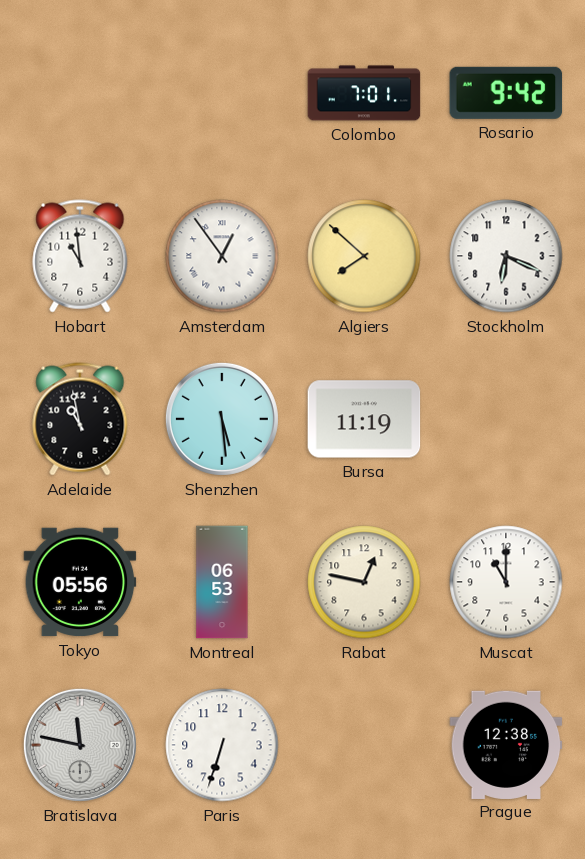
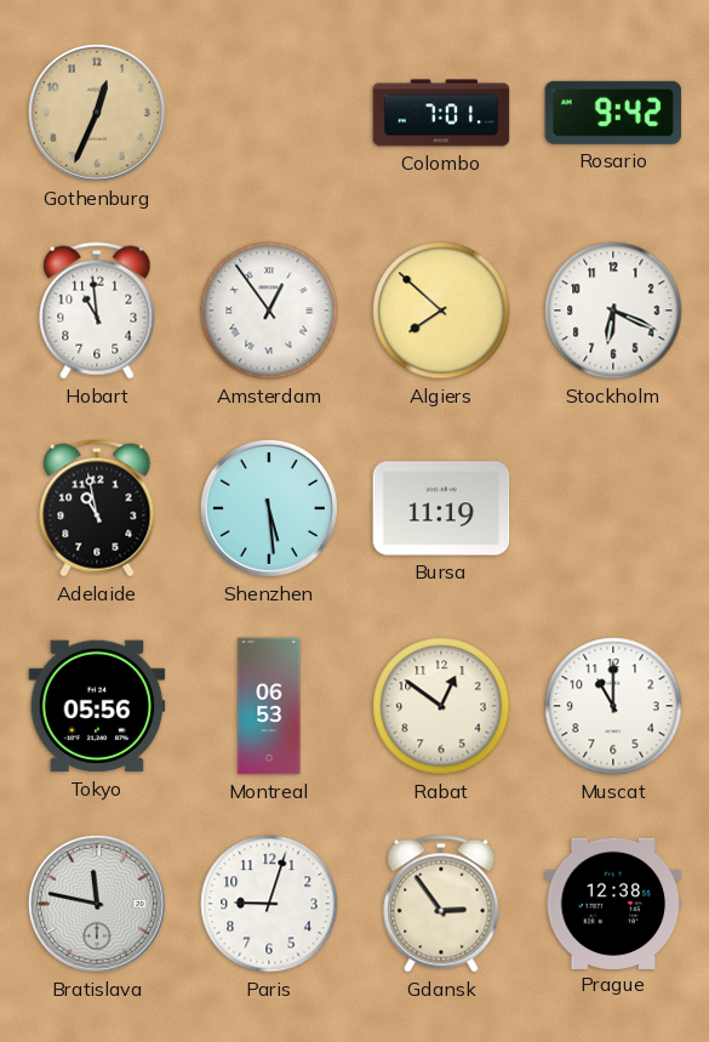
Gothenburg: none -> 12:34
Rabat: 12:47 -> 12:51
Paris: 6:33 -> 9:03
Gdansk: none -> 2:54
